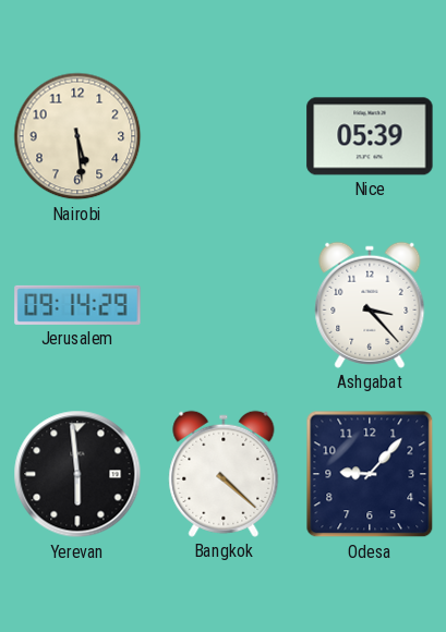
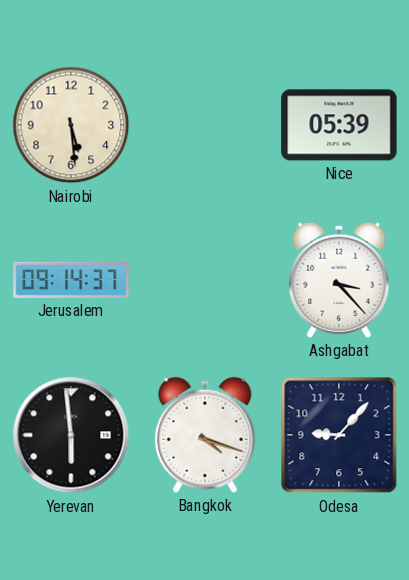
Jerusalem: 09:14:29 -> 09:14:37
Bangkok: 4:22 -> 4:18
